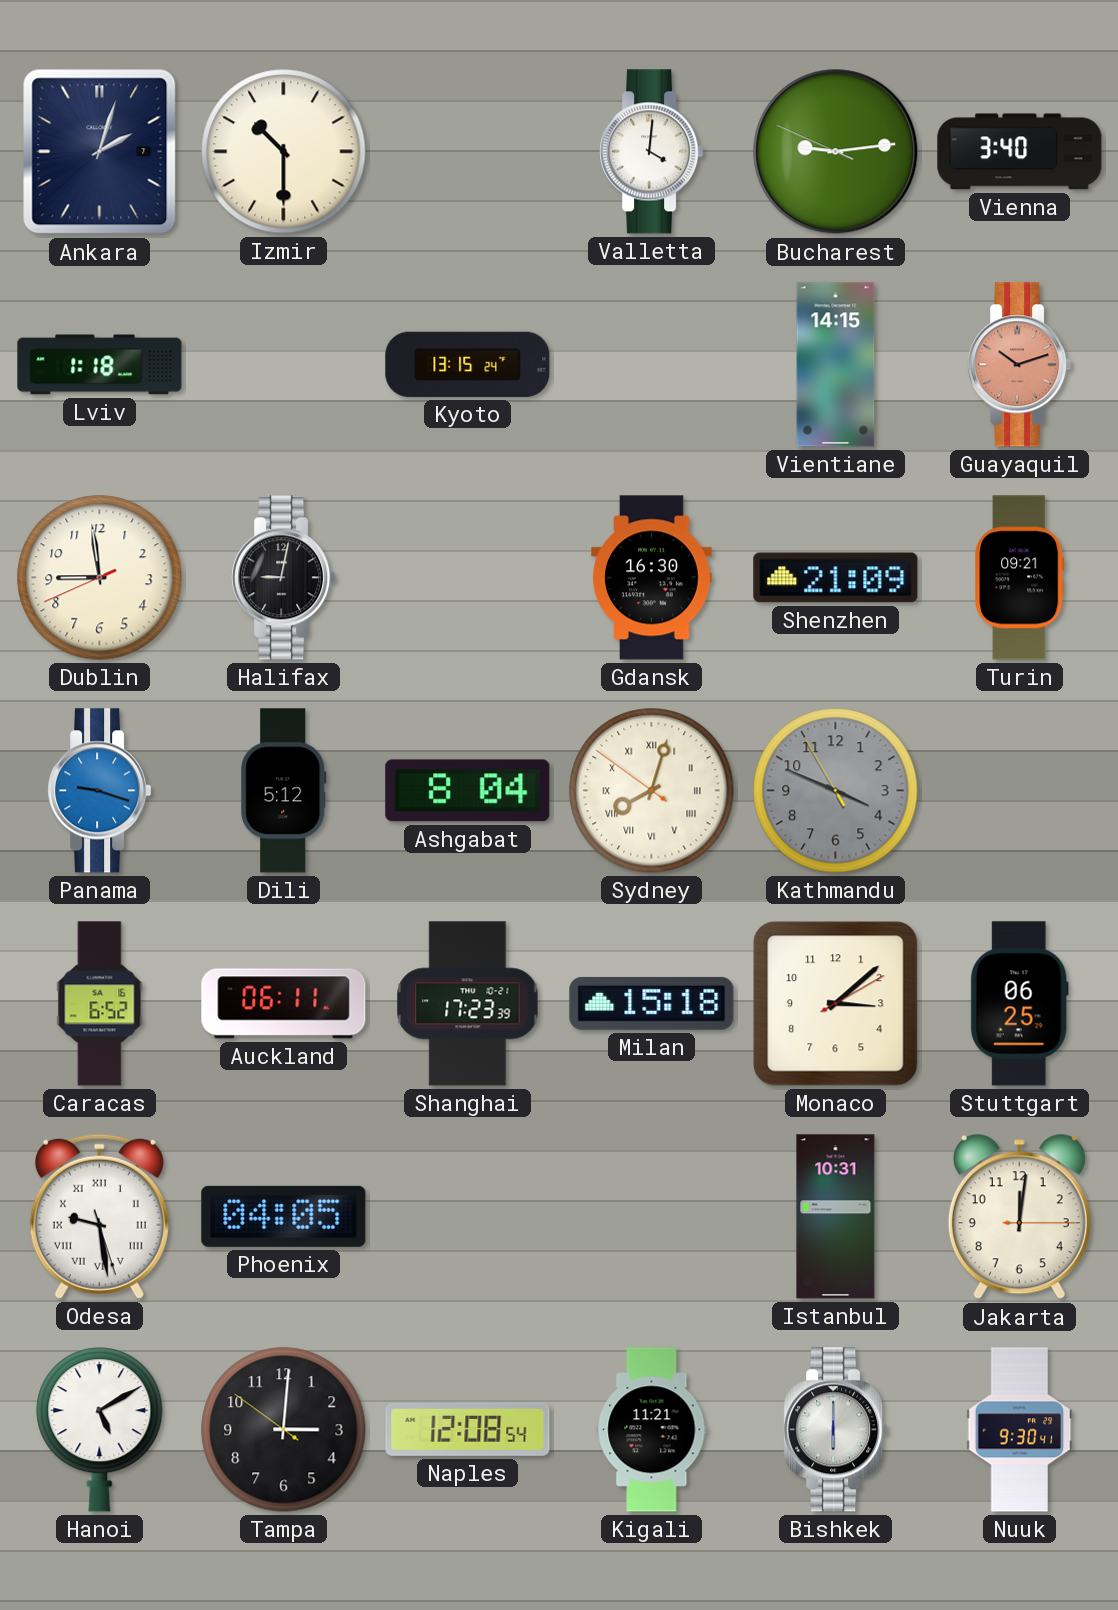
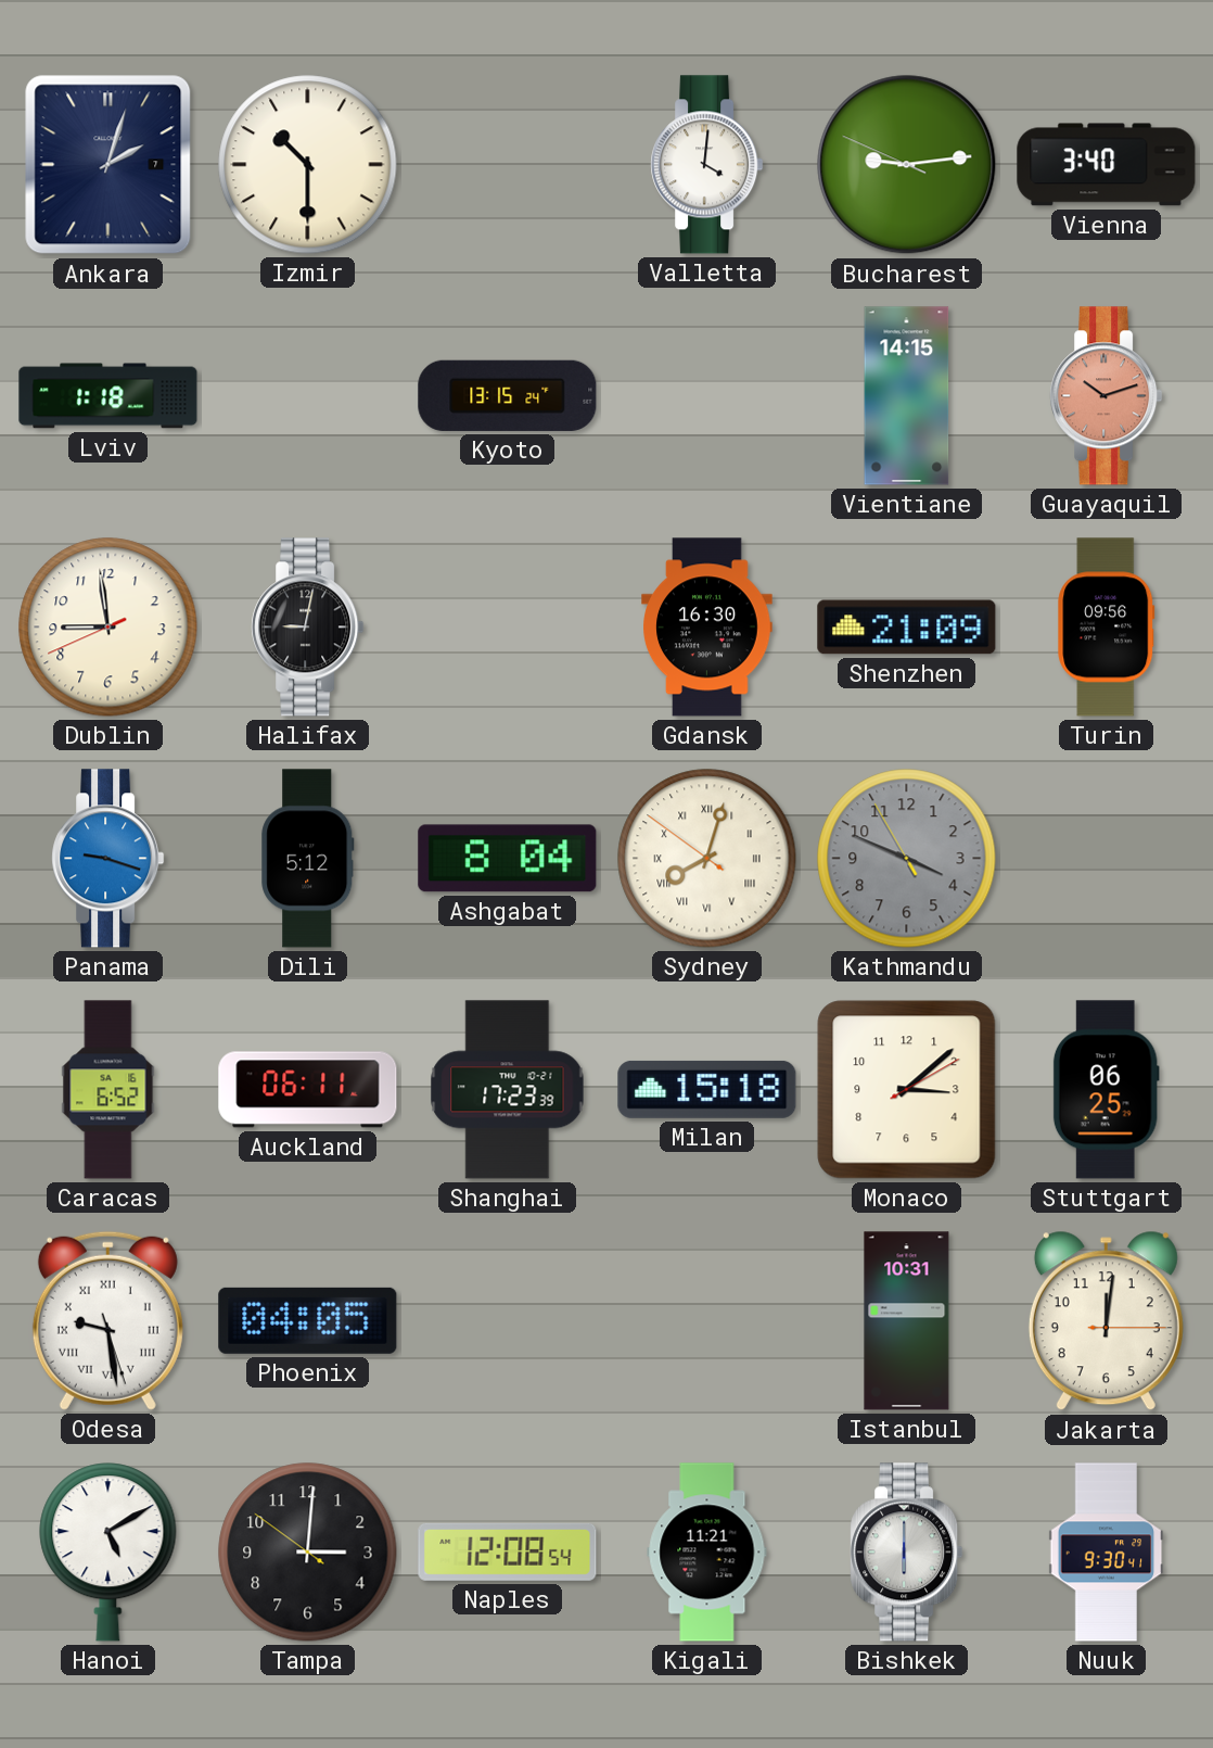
Turin: 09:21 -> 09:56
